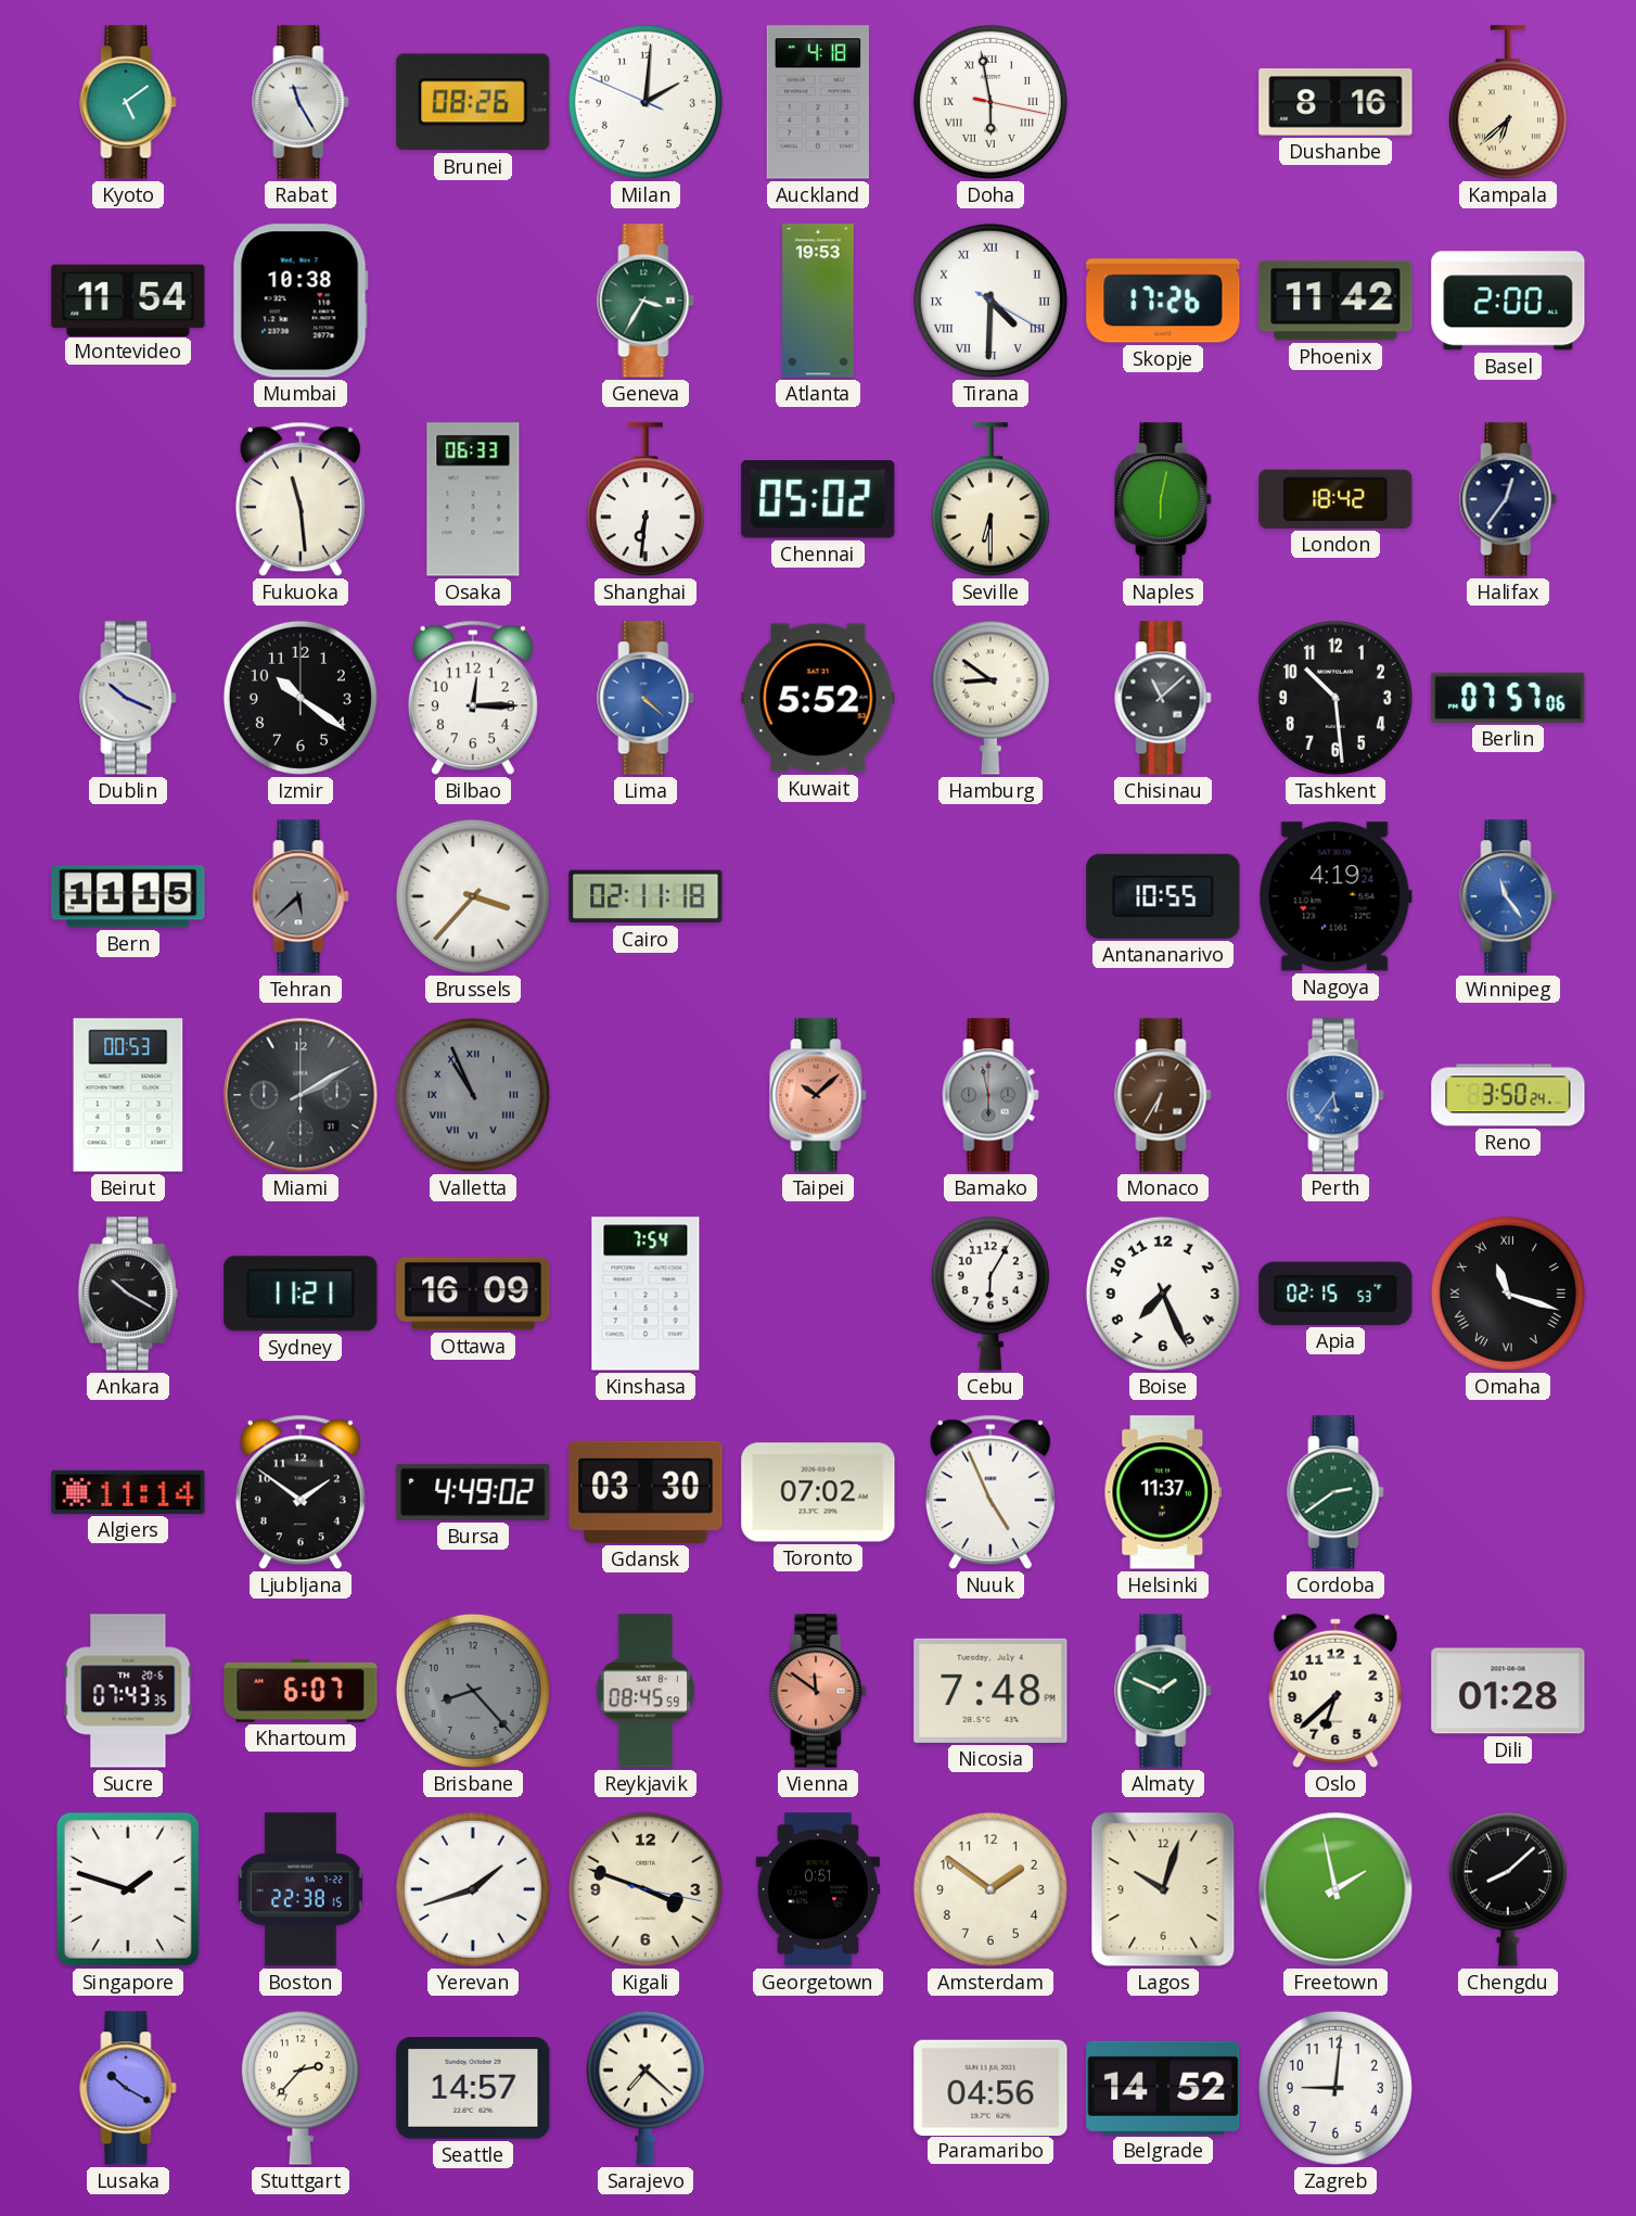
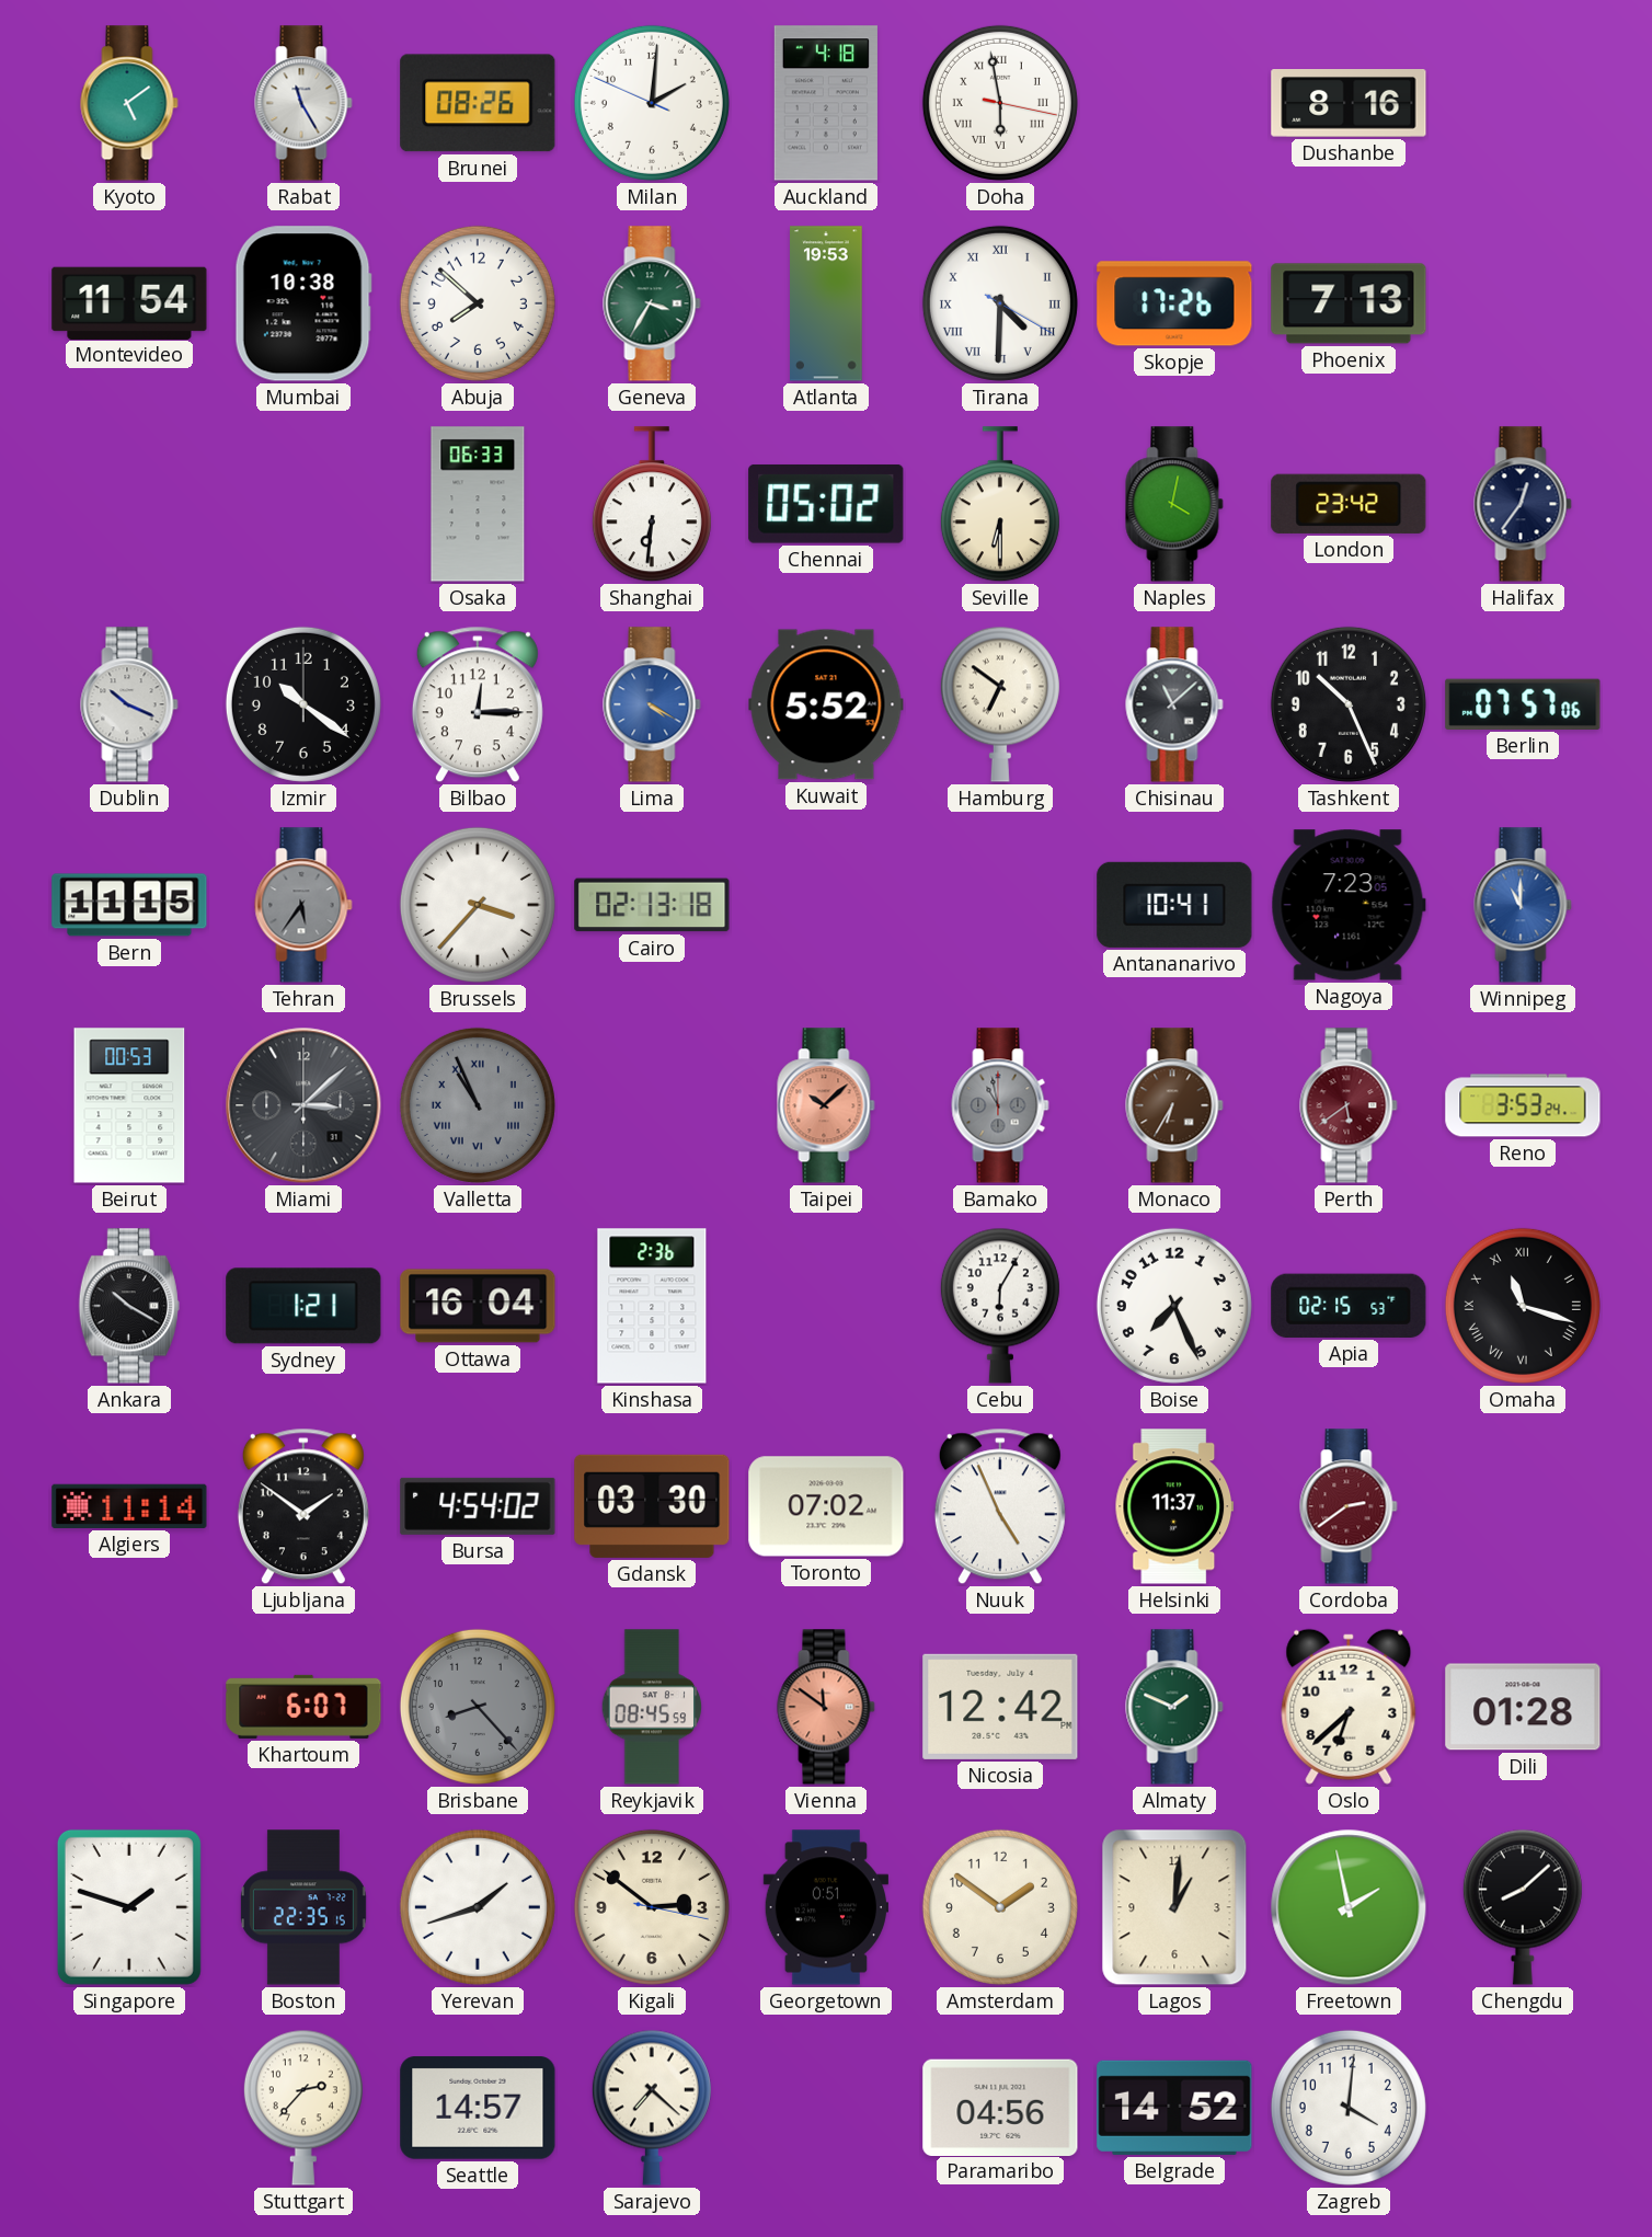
Kampala: 6:38 -> none
Abuja: none -> 7:52
Phoenix: 11:42 -> 7:13
Basel: 2:00 -> none
Fukuoka: 11:29 -> none
Naples: 6:02 -> 4:02
London: 18:42 -> 23:42
Lima: 4:22 -> 4:20
Hamburg: 8:51 -> 6:51
Tashkent: 10:29 -> 10:26
Tehran: 5:38 -> 5:36
Cairo: 02:11 -> 02:13
Antananarivo: 10:55 -> 10:41
Nagoya: 4:19 -> 7:23
Winnipeg: 11:24 -> 11:00
Miami: 2:10 -> 3:08
Bamako: 5:58 -> 10:58
Perth: 5:36 -> 5:39
Perth dial: blue -> burgundy
Reno: 3:50 -> 3:53
Sydney: 11:21 -> 1:21
Ottawa: 16:09 -> 16:04
Kinshasa: 7:54 -> 2:36
Bursa: 4:49 -> 4:54
Cordoba dial: green -> burgundy
Sucre: 07:43 -> none
Nicosia: 7:48 -> 12:42
Boston: 22:38 -> 22:35
Kigali: 3:48 -> 2:51
Lagos: 10:03 -> 1:01
Lusaka: 10:20 -> none
Zagreb: 9:01 -> 4:01
